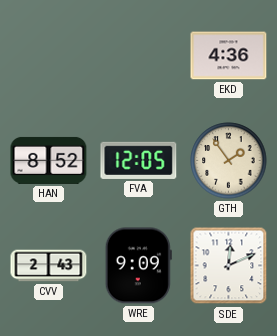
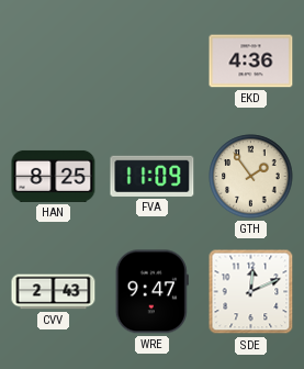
HAN: 8:52 -> 8:25
FVA: 12:05 -> 11:09
WRE: 9:09 -> 9:47
